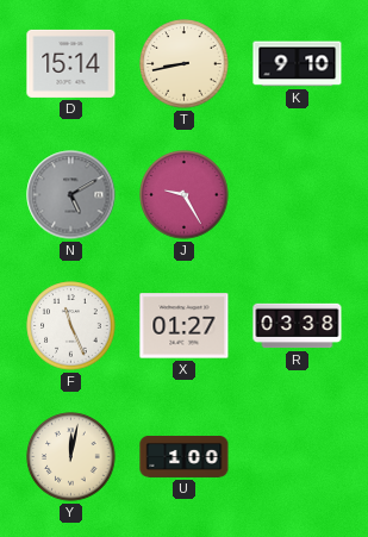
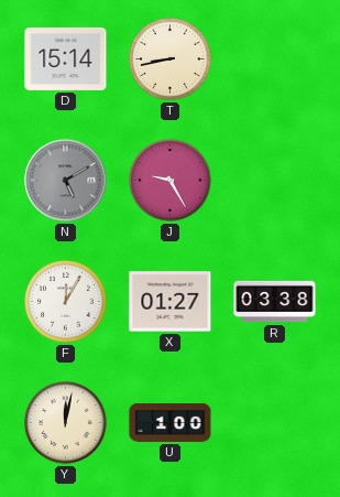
K: 9:10 -> none
F: 11:26 -> 12:05
